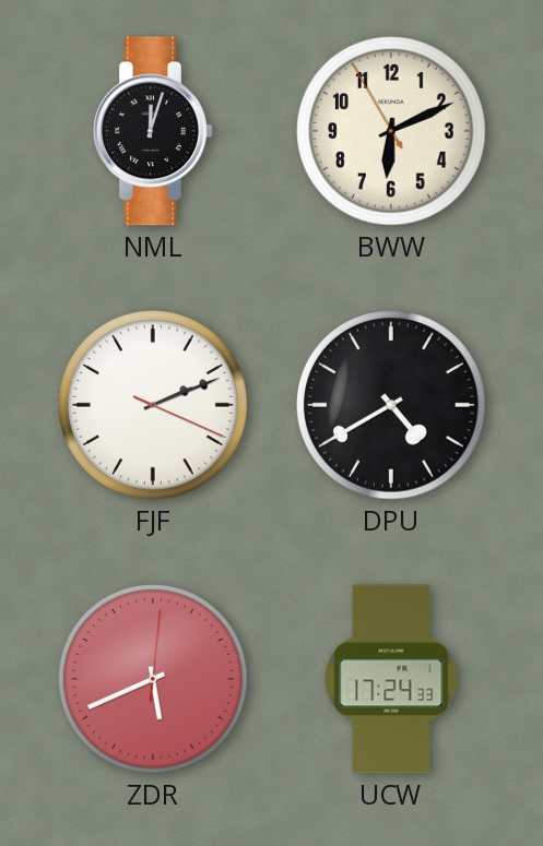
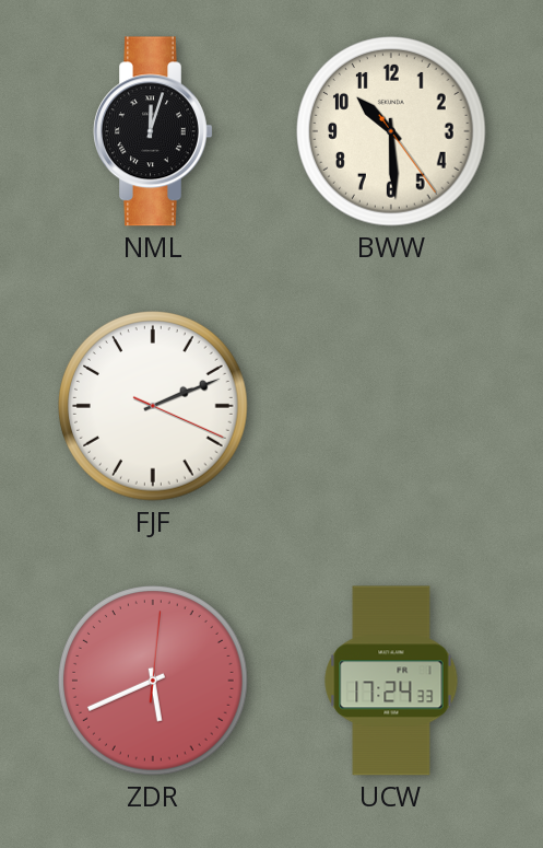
BWW: 6:10 -> 10:29
DPU: 4:40 -> none
